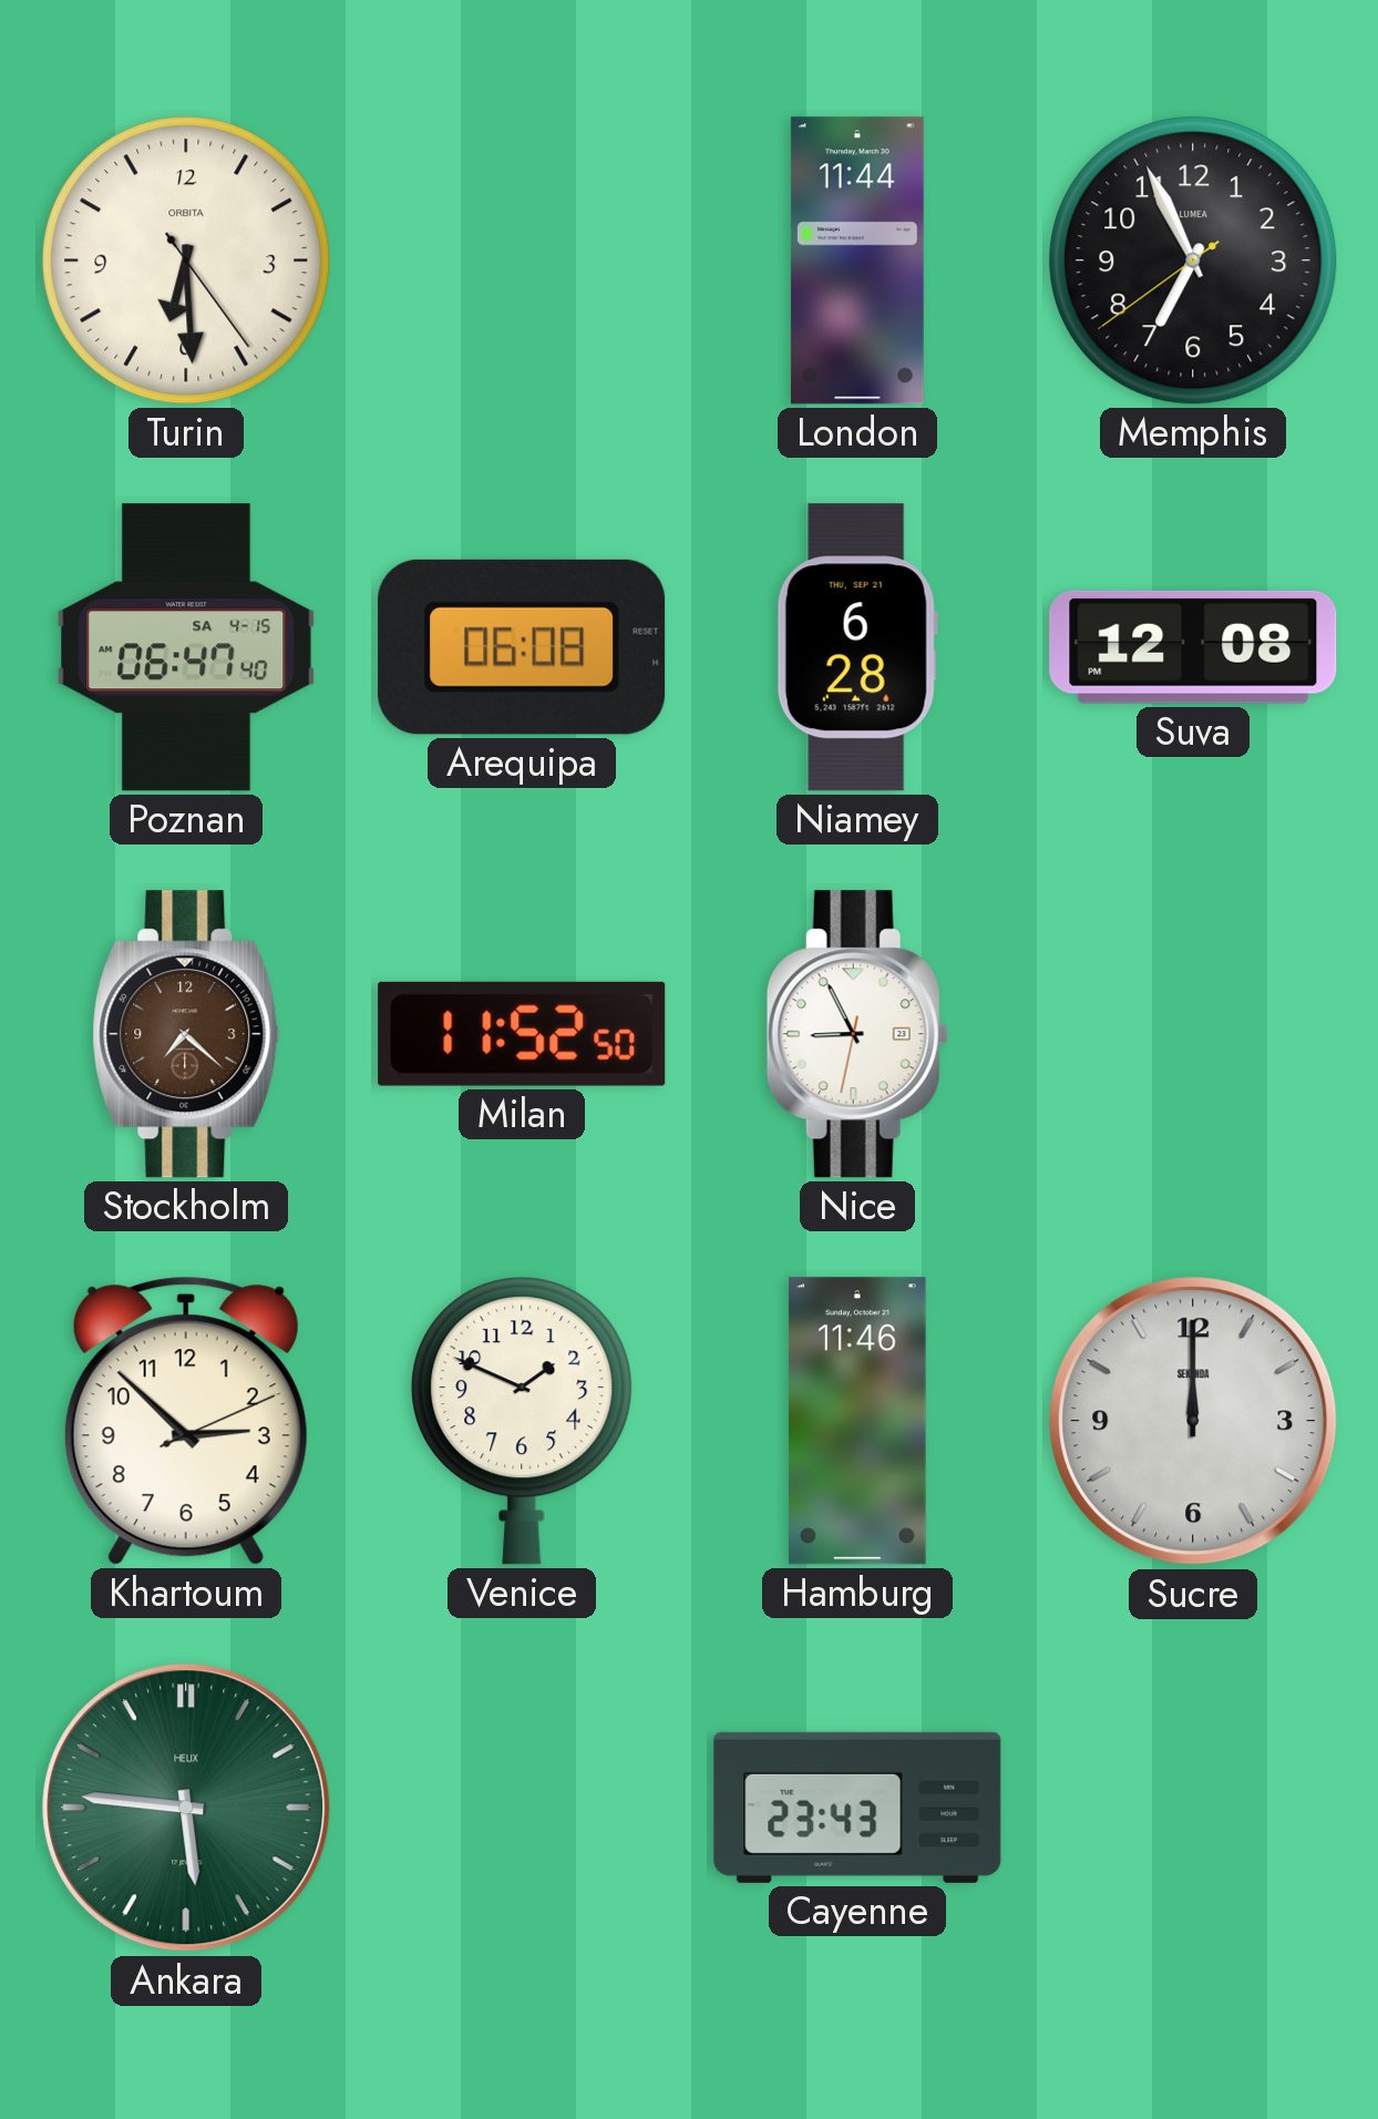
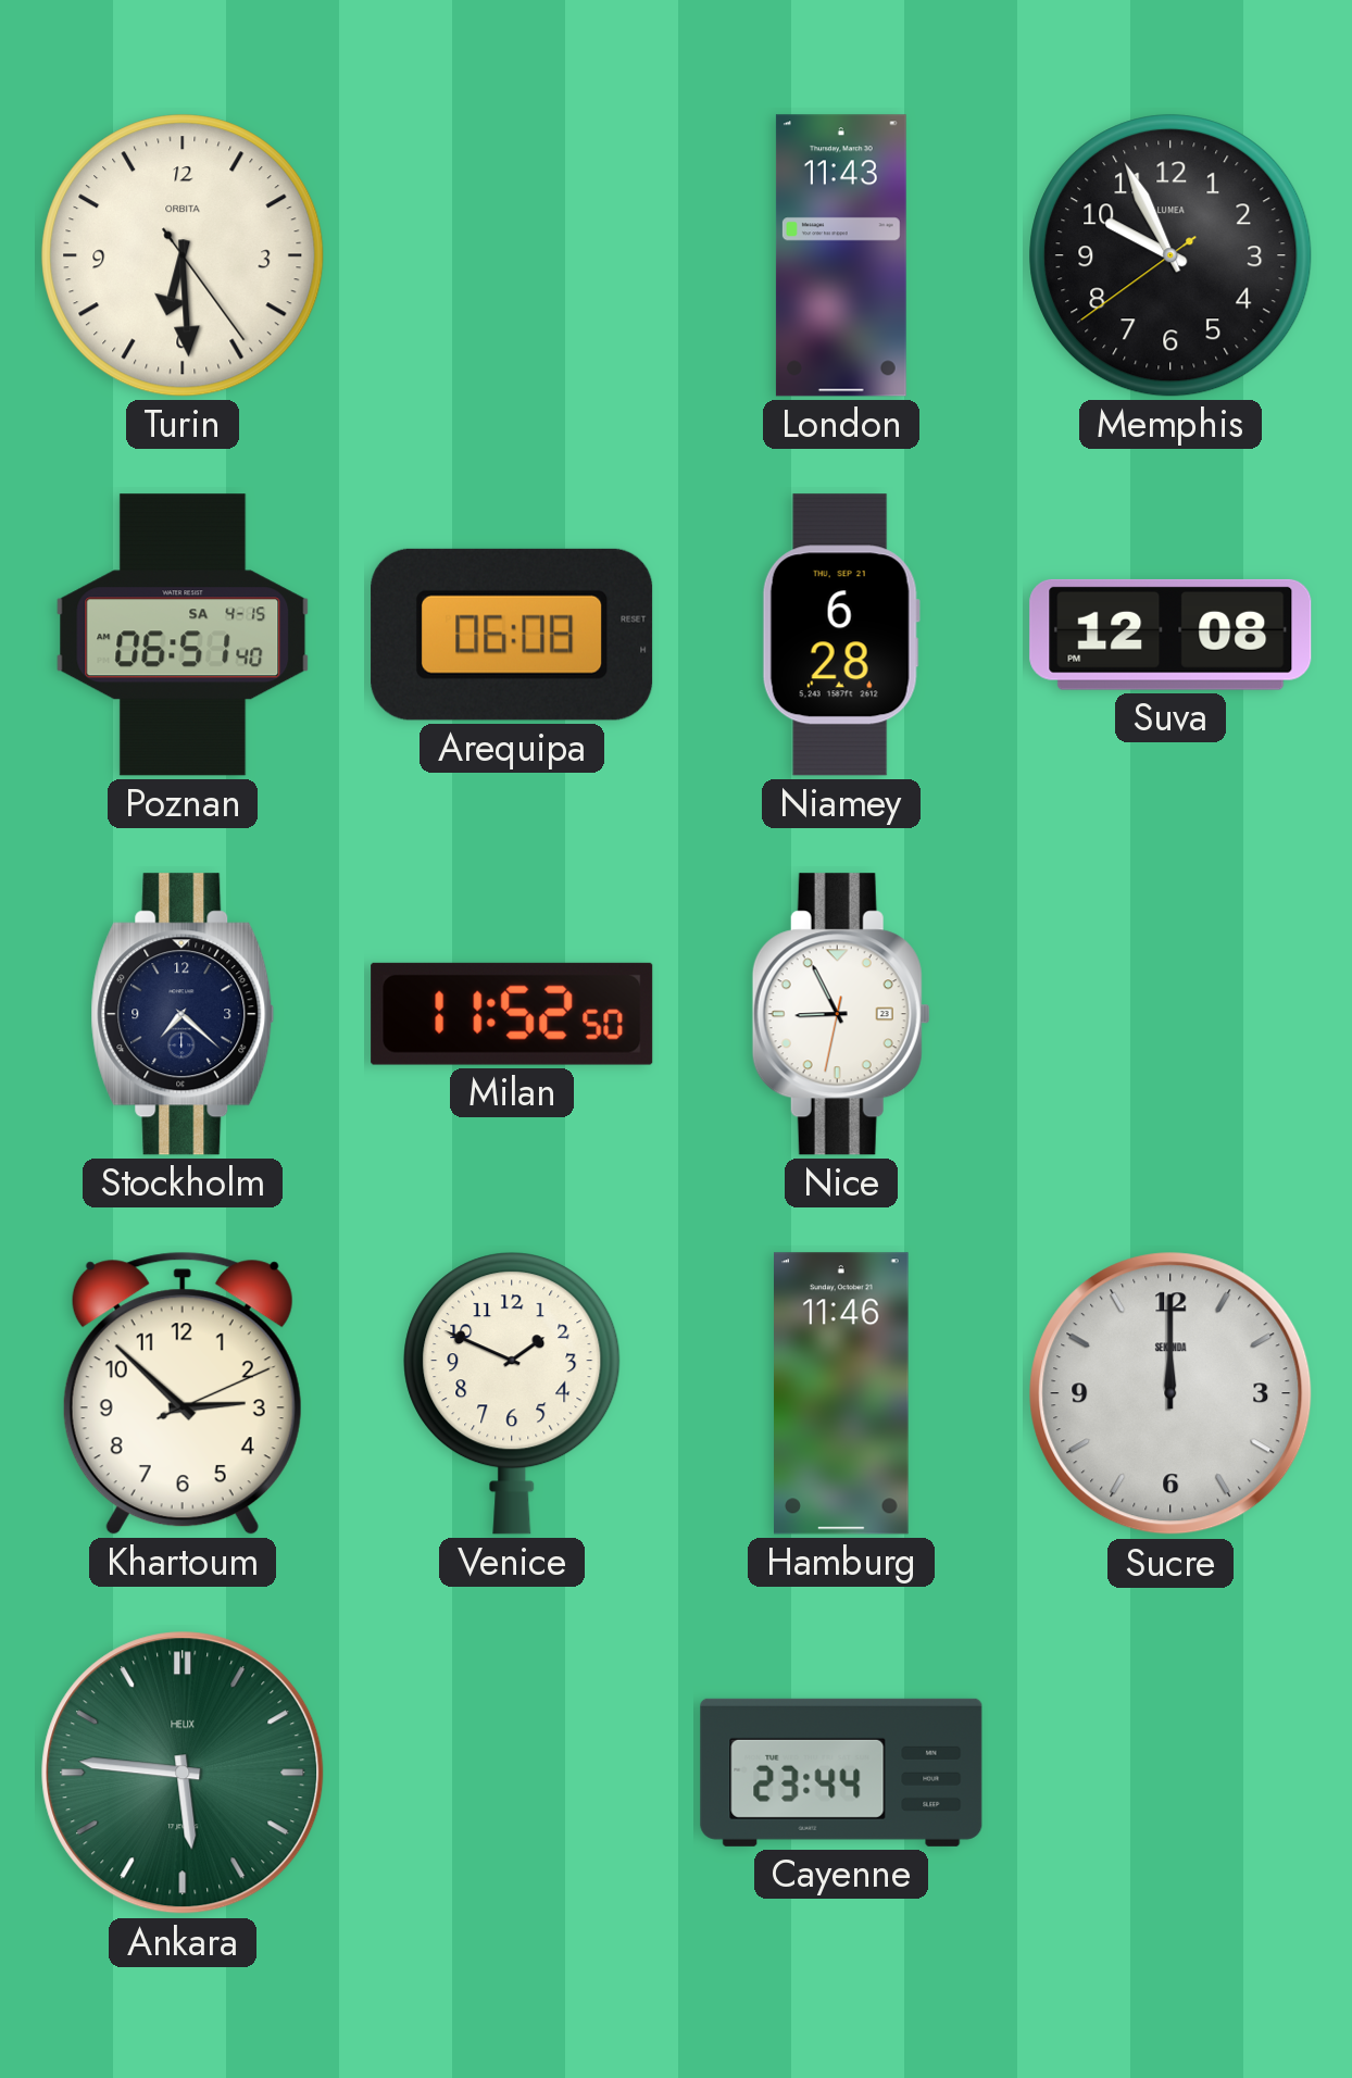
London: 11:44 -> 11:43
Memphis: 6:55 -> 9:55
Poznan: 06:47 -> 06:51
Stockholm dial: brown -> navy
Cayenne: 23:43 -> 23:44
